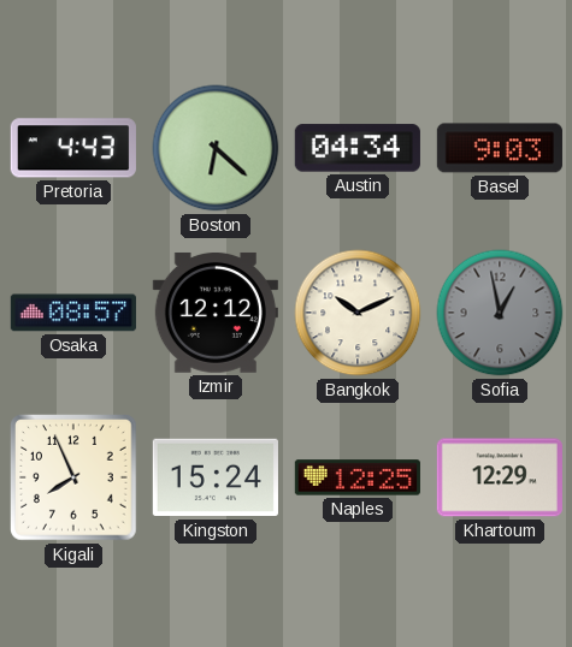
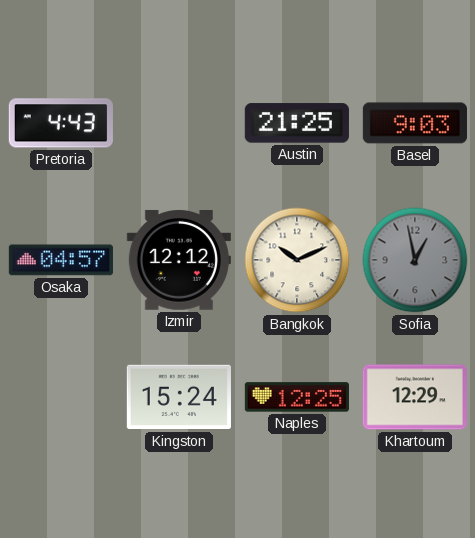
Boston: 6:22 -> none
Austin: 04:34 -> 21:25
Osaka: 08:57 -> 04:57
Kigali: 7:56 -> none
